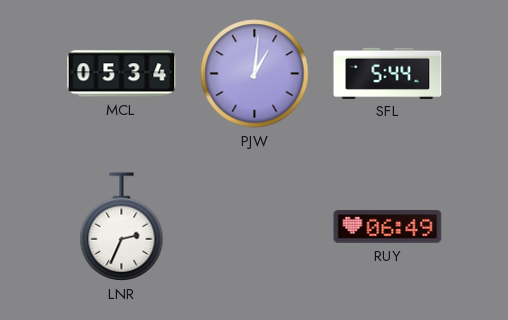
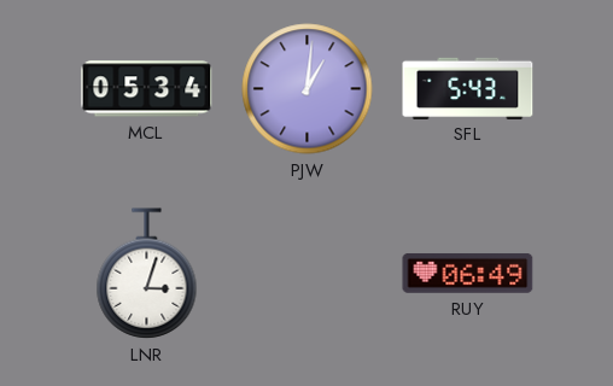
SFL: 5:44 -> 5:43
LNR: 2:34 -> 3:03
